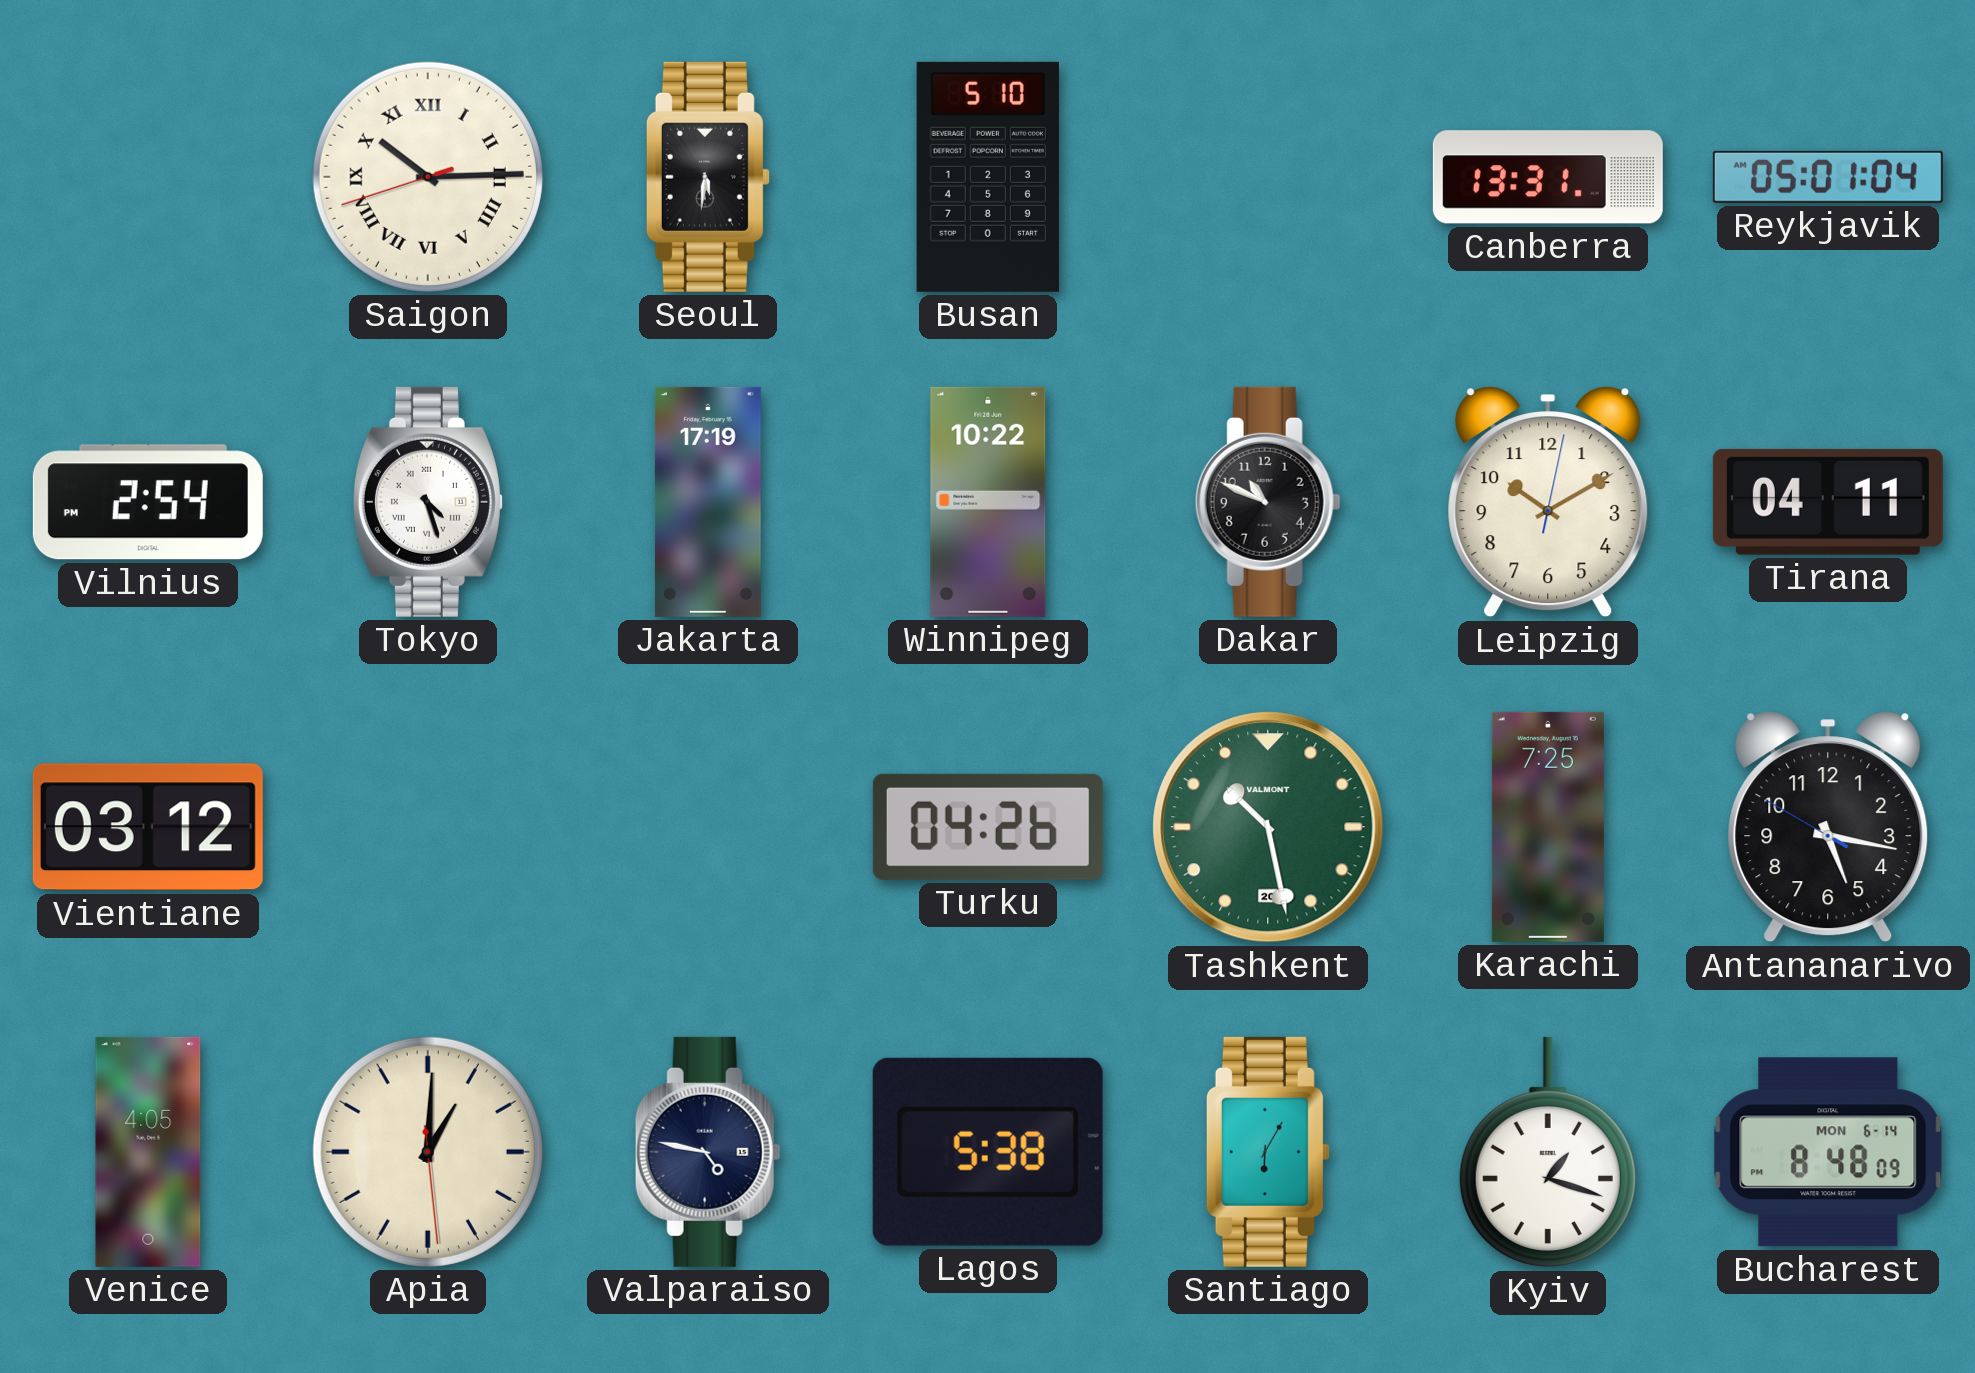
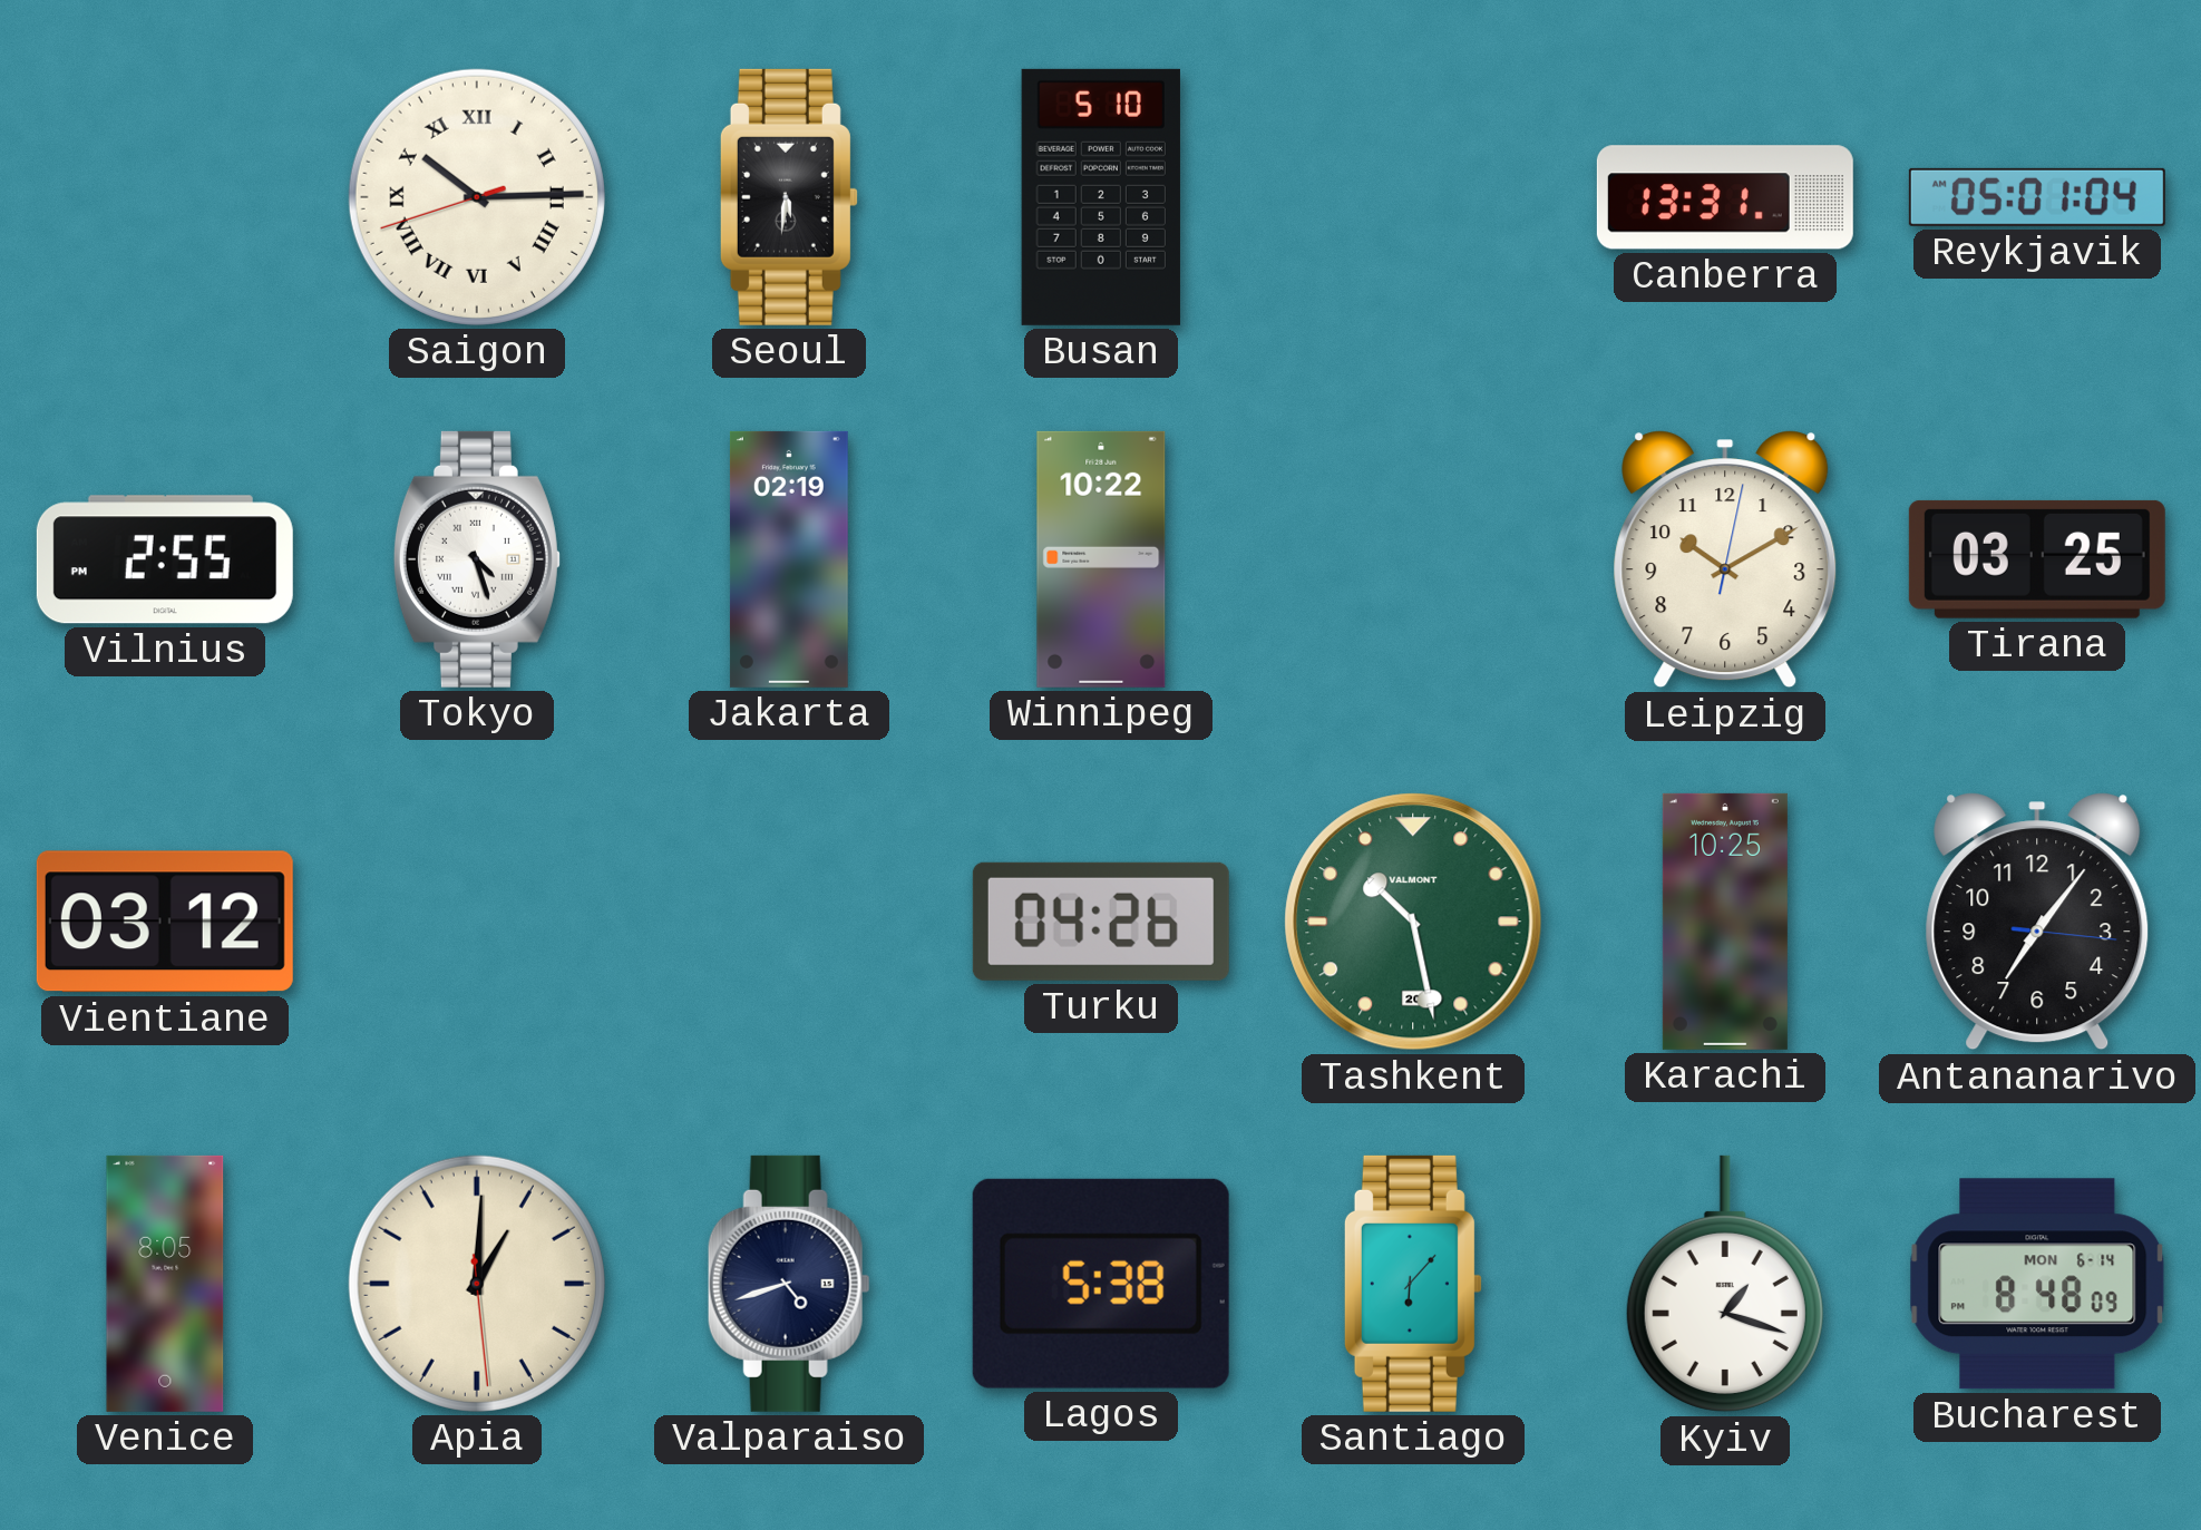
Vilnius: 2:54 -> 2:55
Jakarta: 17:19 -> 02:19
Dakar: 10:49 -> none
Tirana: 04:11 -> 03:25
Karachi: 7:25 -> 10:25
Antananarivo: 5:16 -> 7:06
Venice: 4:05 -> 8:05
Valparaiso: 4:47 -> 4:42
Santiago: 6:05 -> 6:07
